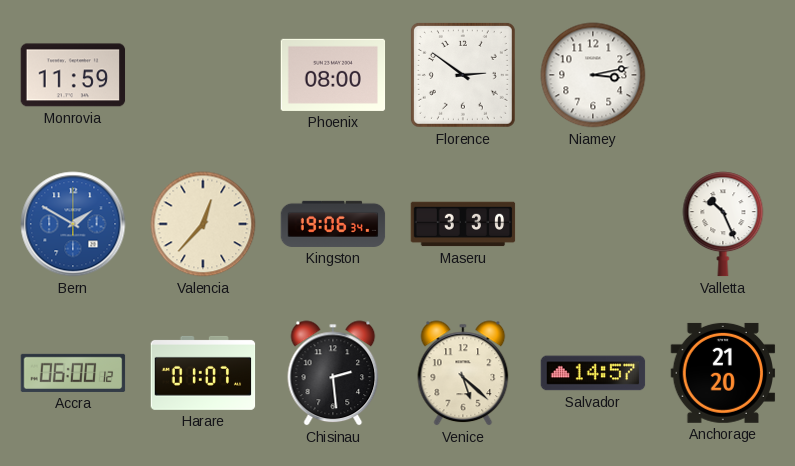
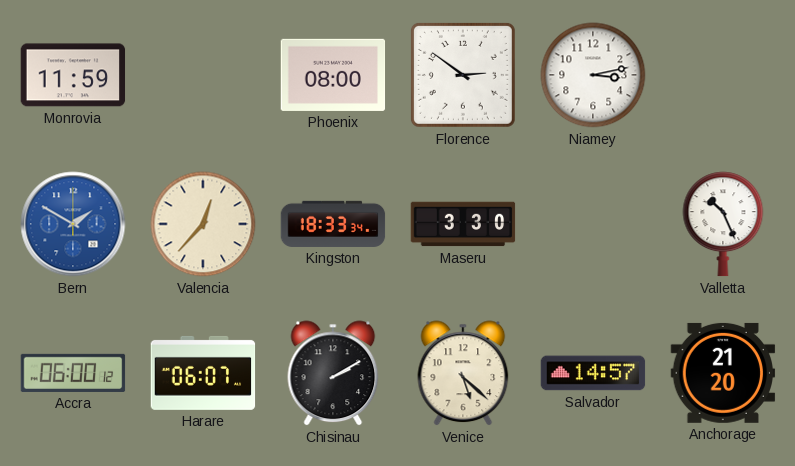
Kingston: 19:06 -> 18:33
Harare: 01:07 -> 06:07
Chisinau: 2:29 -> 2:10
